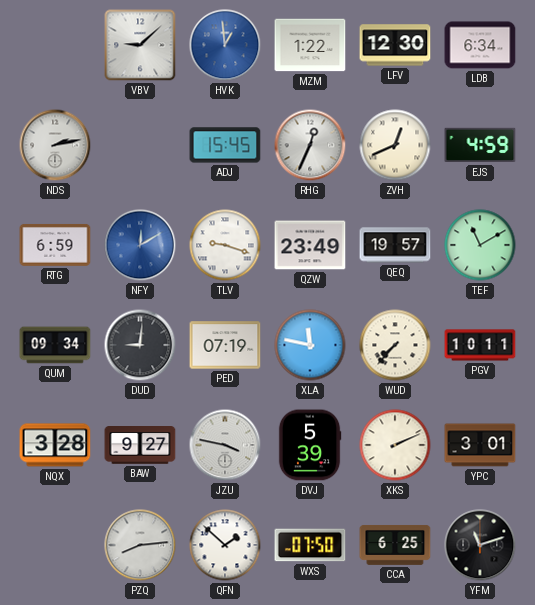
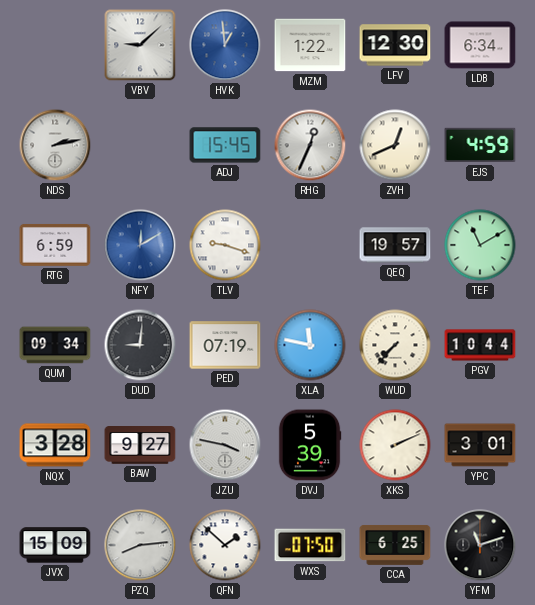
QZW: 23:49 -> none
PGV: 10:11 -> 10:44
JVX: none -> 15:09
